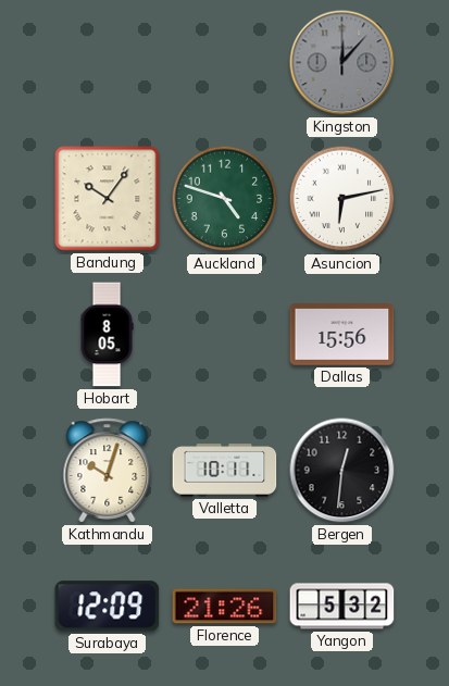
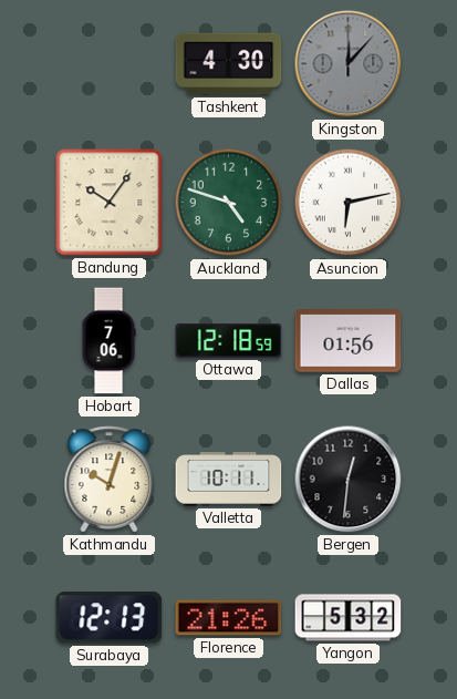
Tashkent: none -> 4:30
Hobart: 8:05 -> 7:06
Ottawa: none -> 12:18
Dallas: 15:56 -> 01:56
Surabaya: 12:09 -> 12:13
